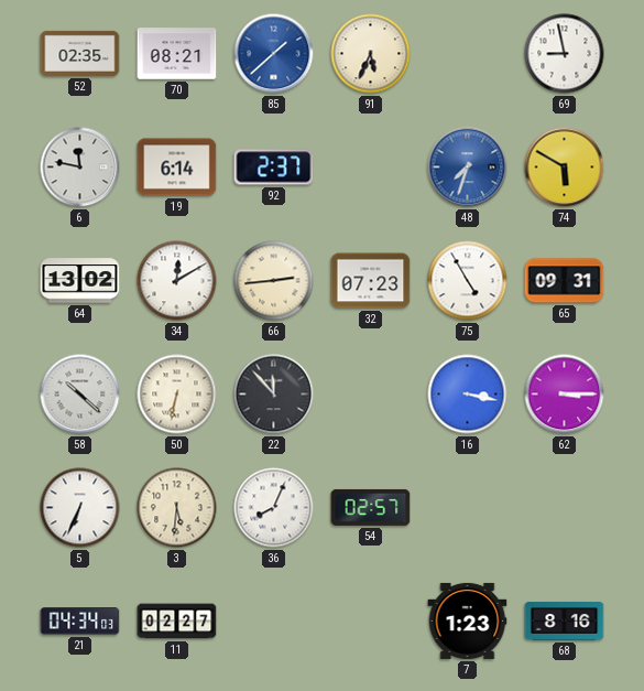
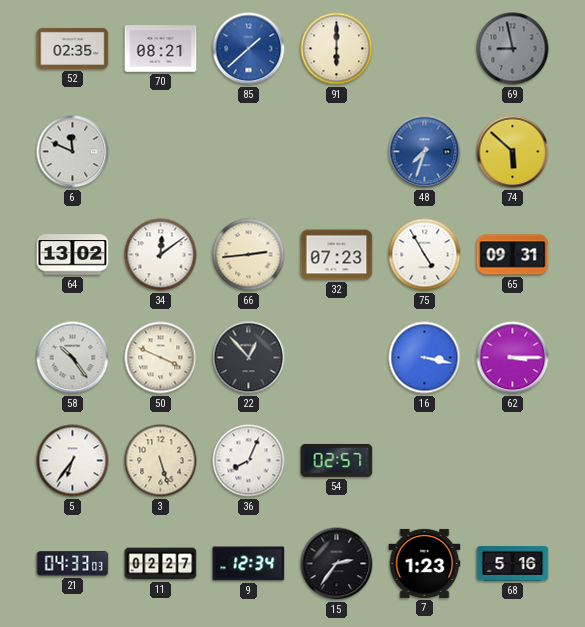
91: 5:34 -> 6:00
69 dial: white -> grey
6: 11:47 -> 11:49
19: 6:14 -> none
92: 2:37 -> none
74: 5:50 -> 5:52
34: 12:10 -> 12:09
58: 10:22 -> 10:24
50: 6:32 -> 3:49
22: 11:53 -> 12:53
5: 6:34 -> 6:36
3: 5:31 -> 5:27
21: 04:34 -> 04:33
9: none -> 12:34
15: none -> 2:36
68: 8:16 -> 5:16
